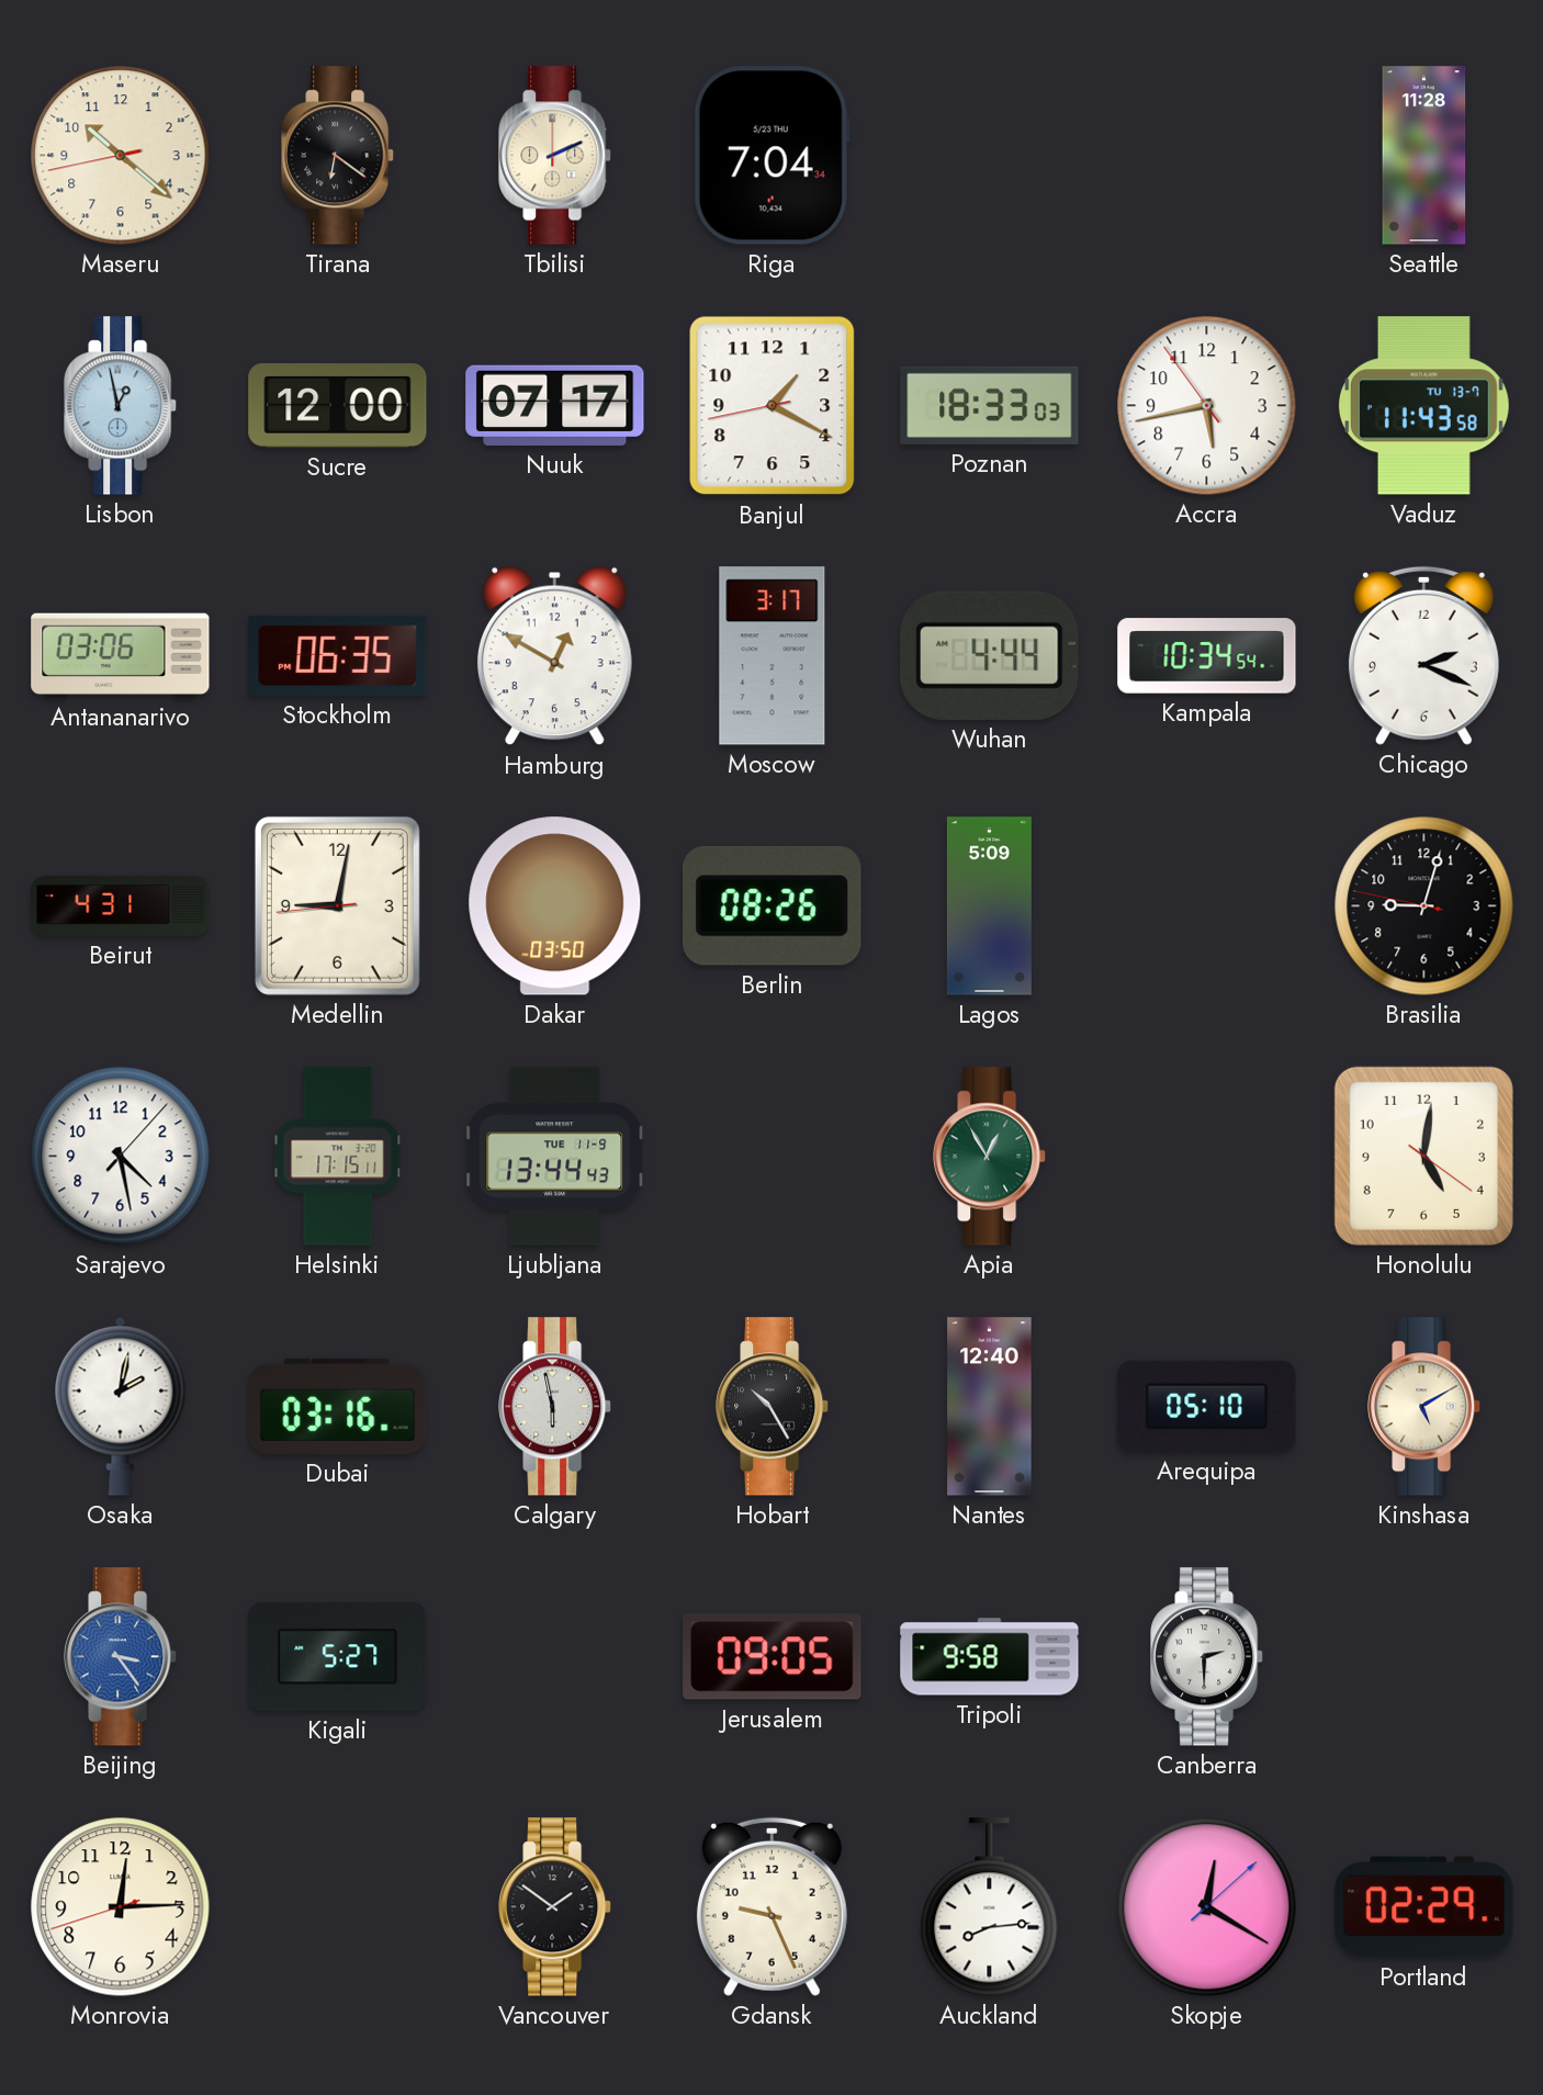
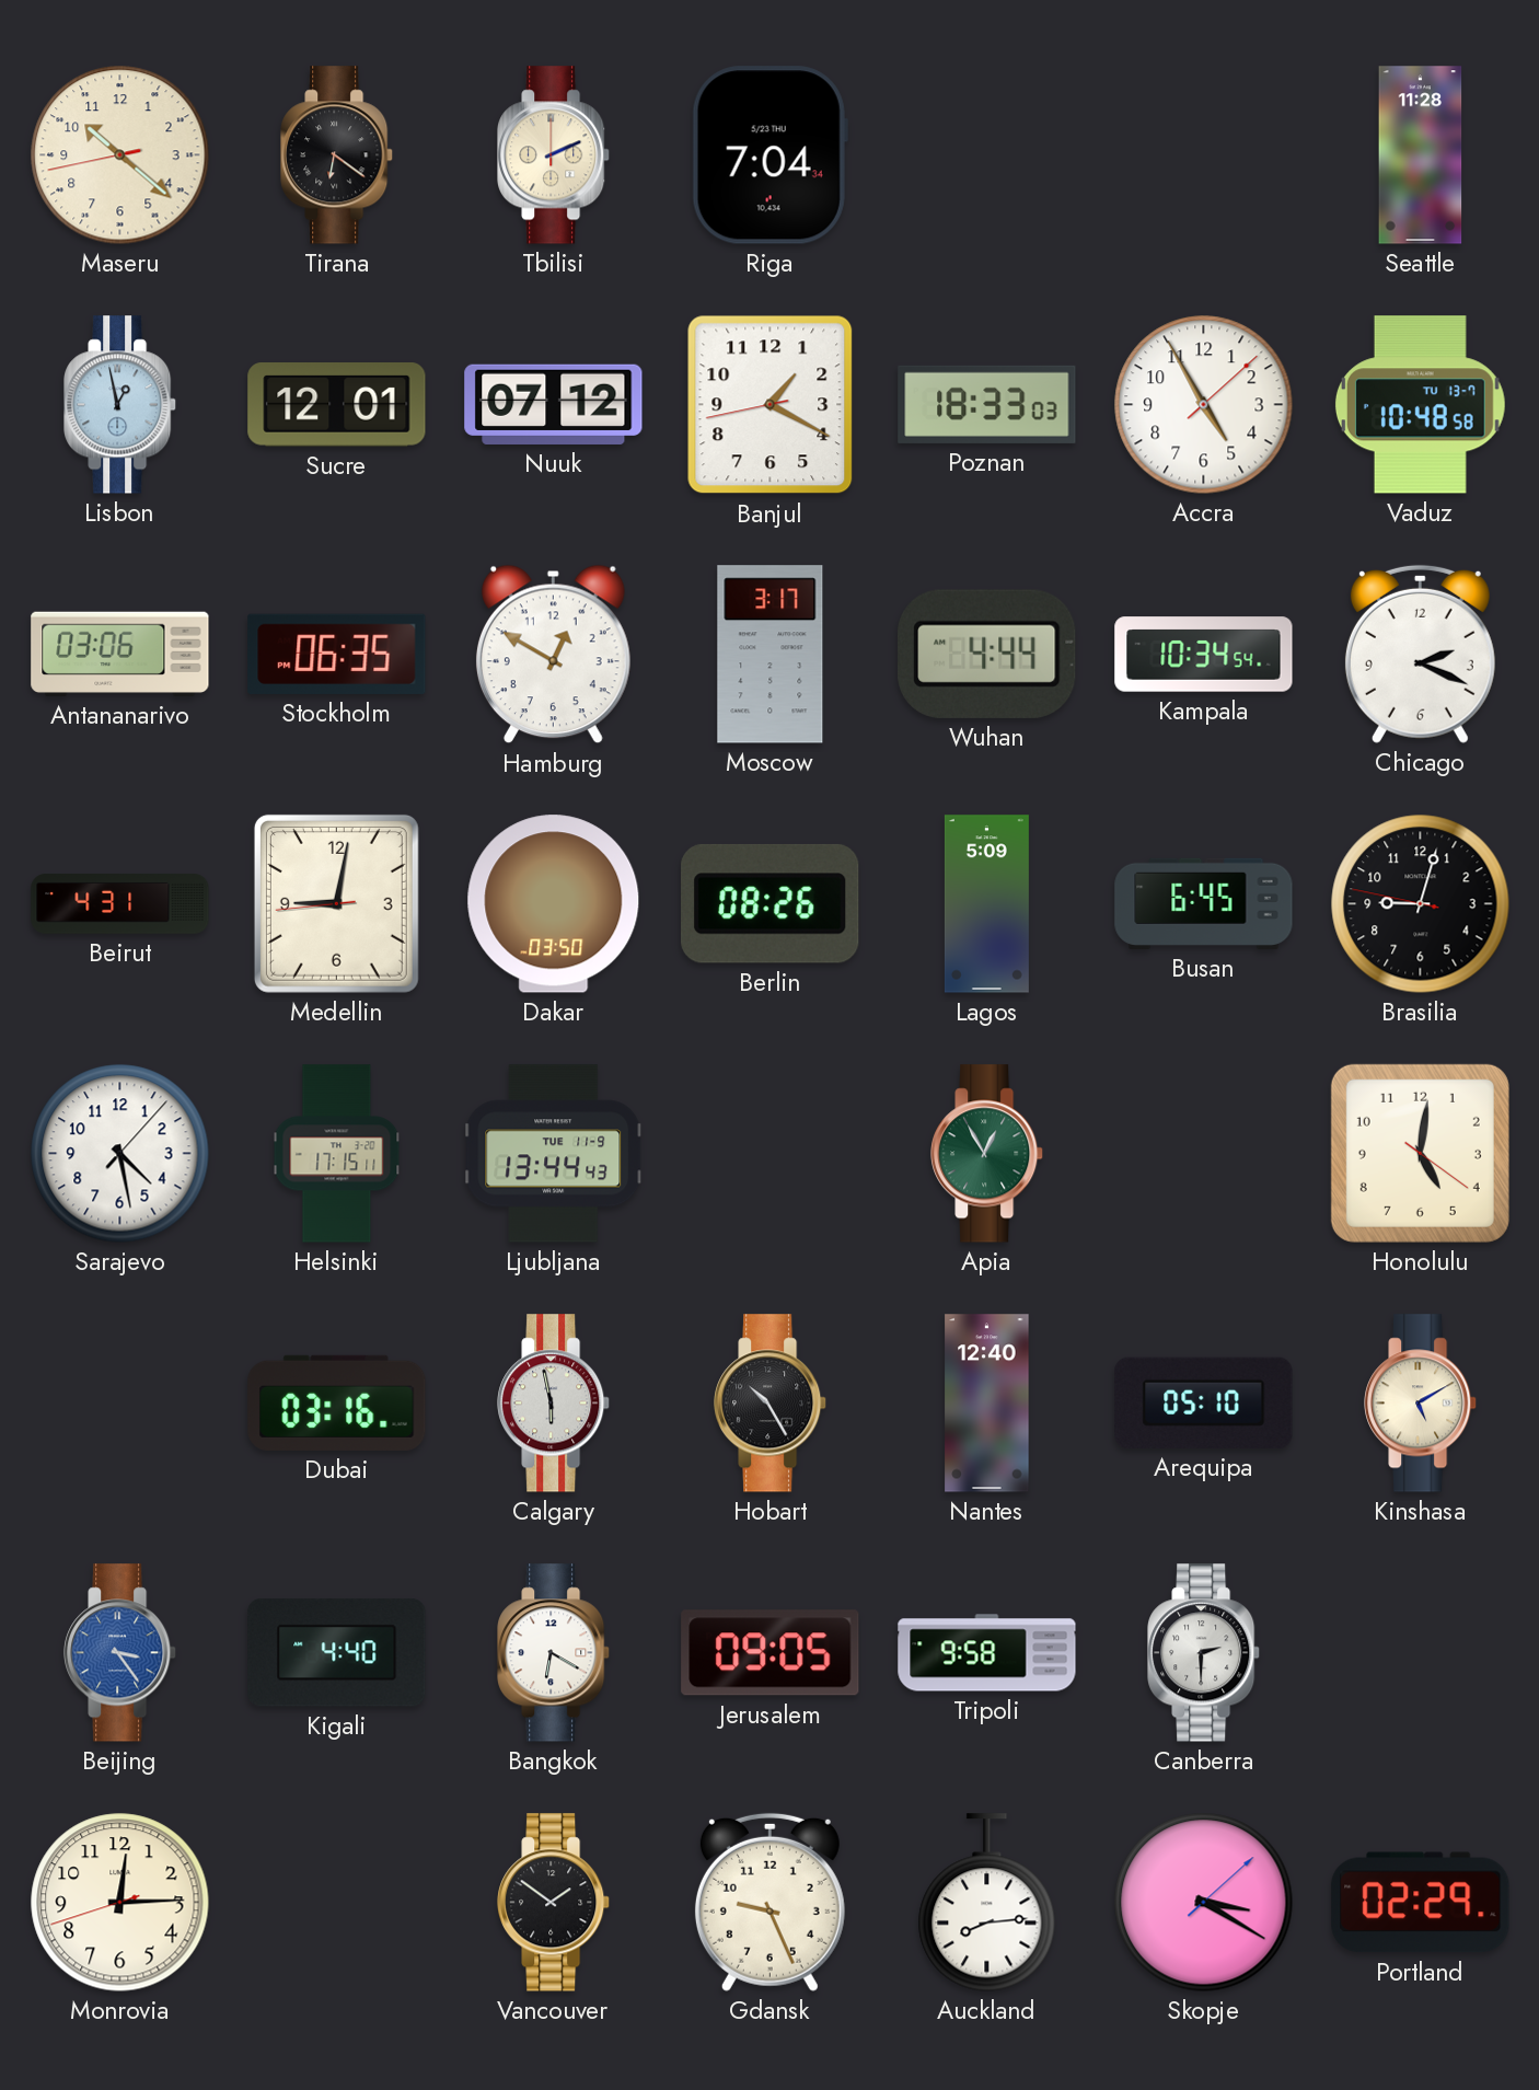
Sucre: 12:00 -> 12:01
Nuuk: 07:17 -> 07:12
Accra: 5:42 -> 4:55
Vaduz: 11:43 -> 10:48
Busan: none -> 6:45
Osaka: 2:02 -> none
Kigali: 5:27 -> 4:40
Bangkok: none -> 6:20
Skopje: 12:20 -> 3:20
